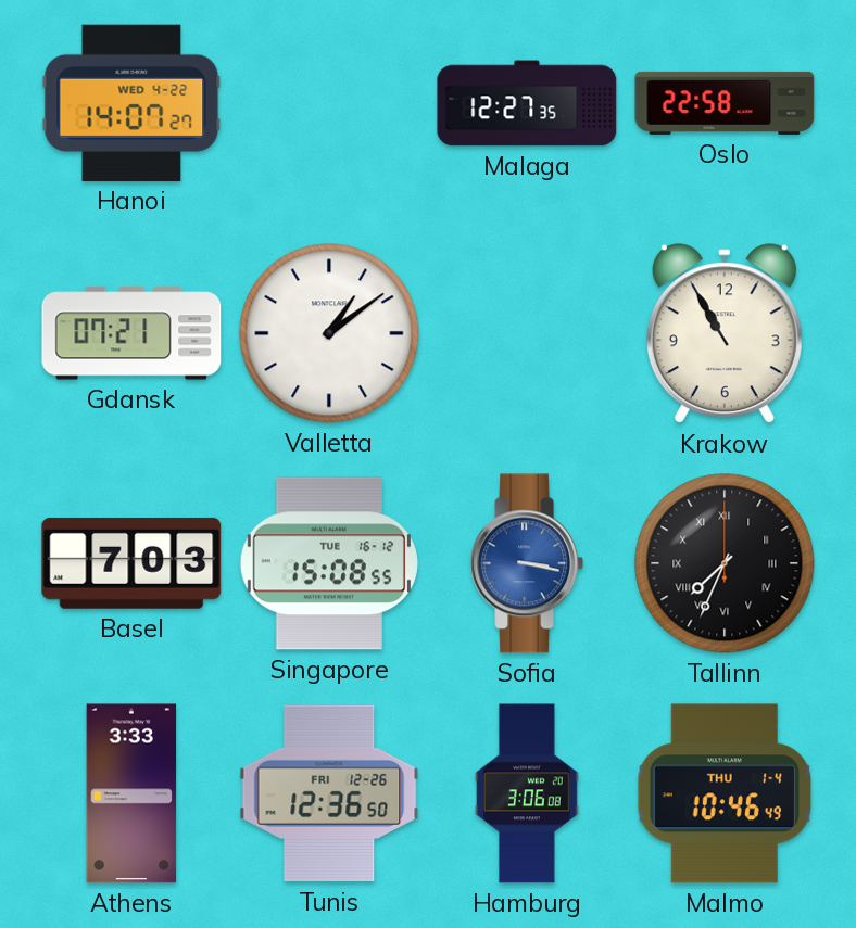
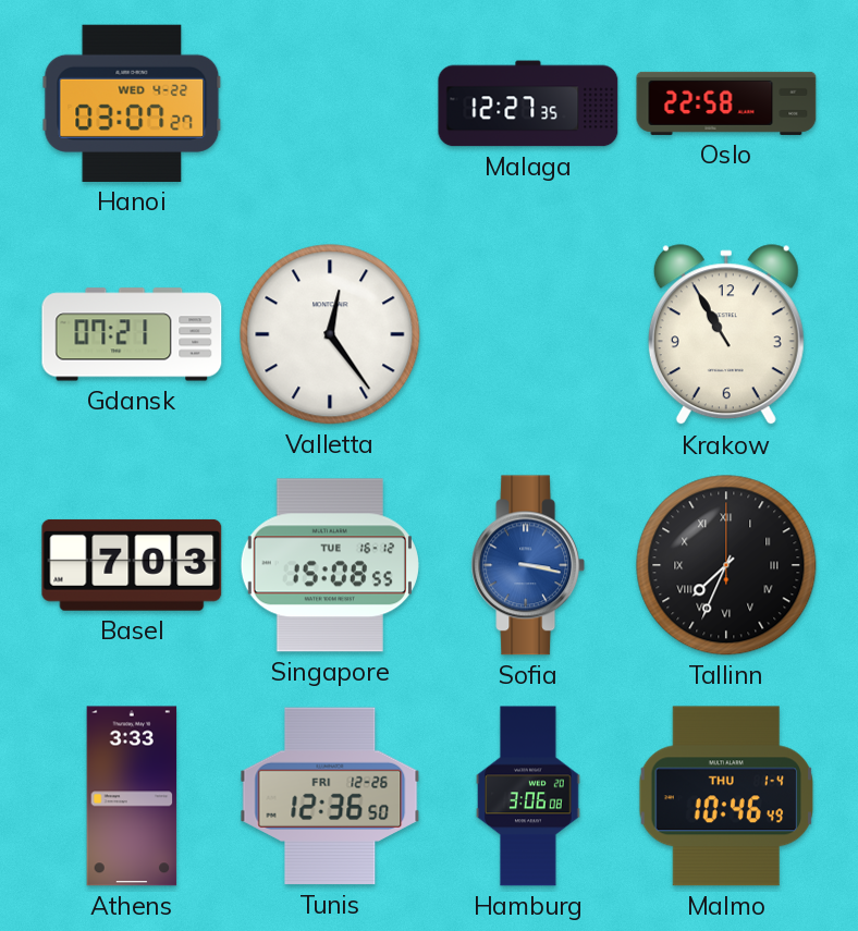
Hanoi: 14:07 -> 03:07
Valletta: 1:09 -> 12:24
